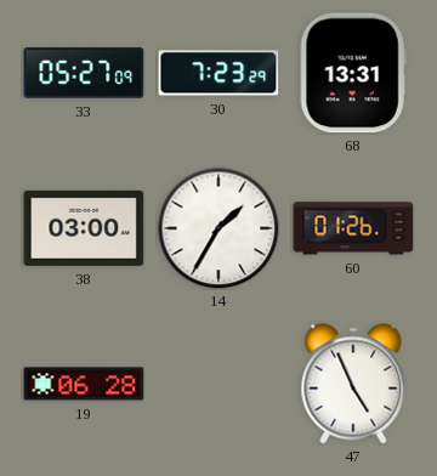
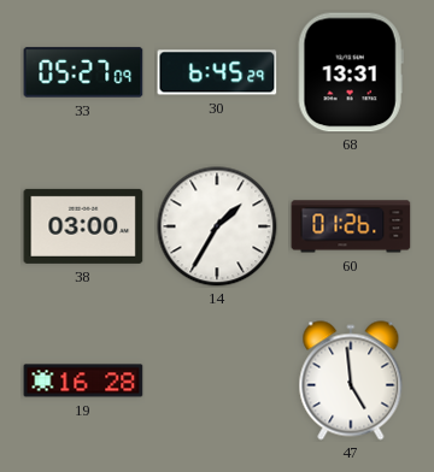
30: 7:23 -> 6:45
19: 06:28 -> 16:28
47: 4:56 -> 4:59
